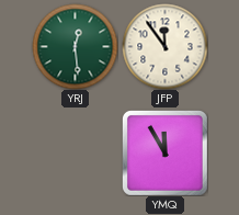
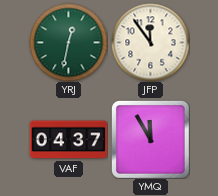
YRJ: 12:29 -> 12:32
VAF: none -> 04:37
